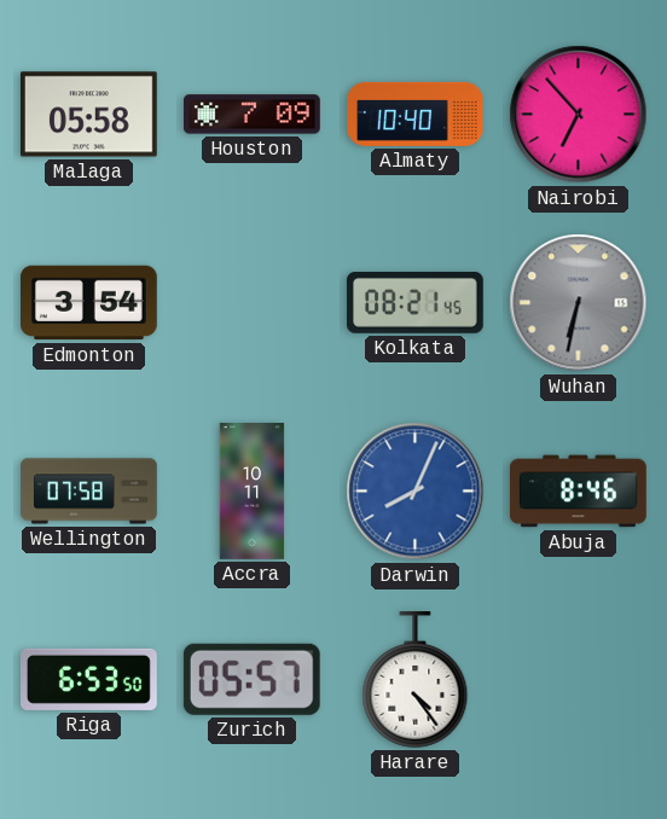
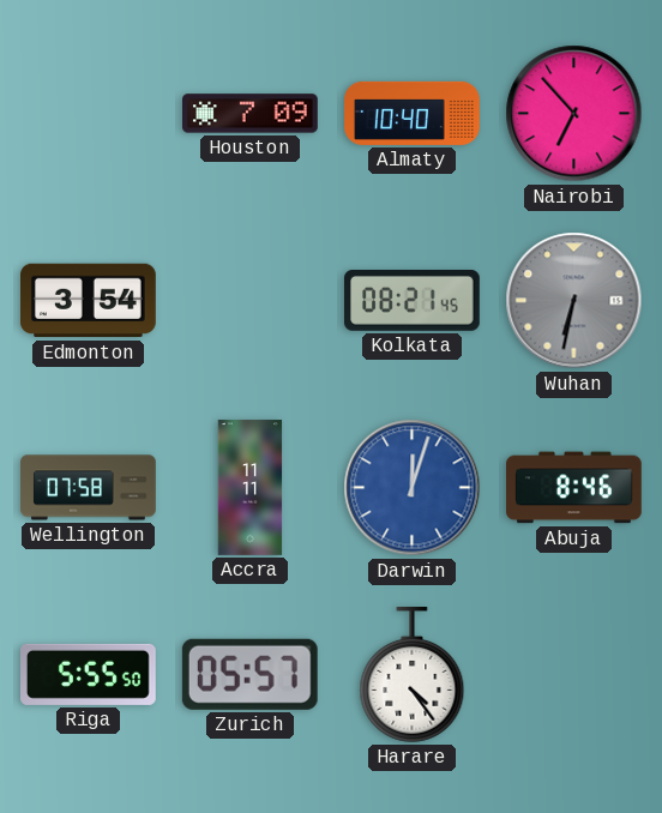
Malaga: 05:58 -> none
Accra: 10:11 -> 11:11
Darwin: 8:04 -> 12:03
Riga: 6:53 -> 5:55
